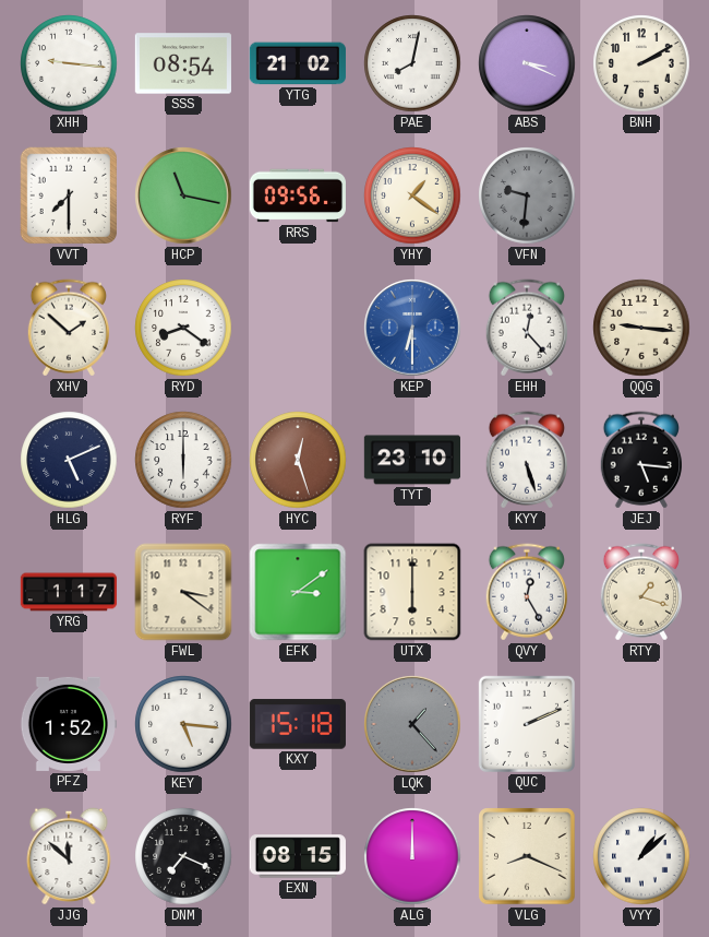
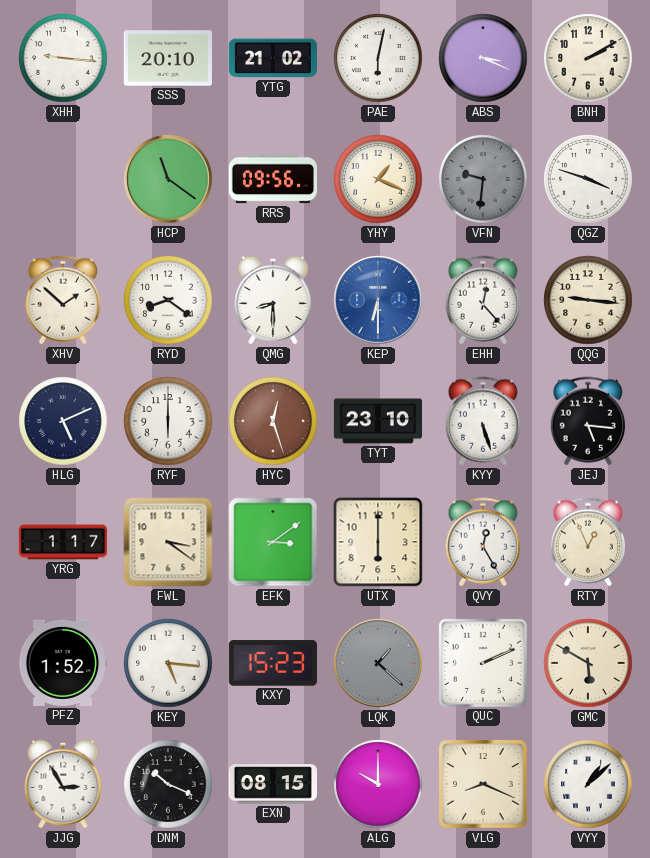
SSS: 08:54 -> 20:10
PAE: 8:02 -> 6:02
VVT: 7:30 -> none
HCP: 11:17 -> 11:21
YHY: 1:21 -> 1:19
QGZ: none -> 3:48
QMG: none -> 8:30
RTY: 1:18 -> 12:56
KXY: 15:18 -> 15:23
LQK: 1:23 -> 1:22
GMC: none -> 5:50
JJG: 11:52 -> 2:55
DNM: 7:19 -> 10:19
ALG: 12:00 -> 10:00
